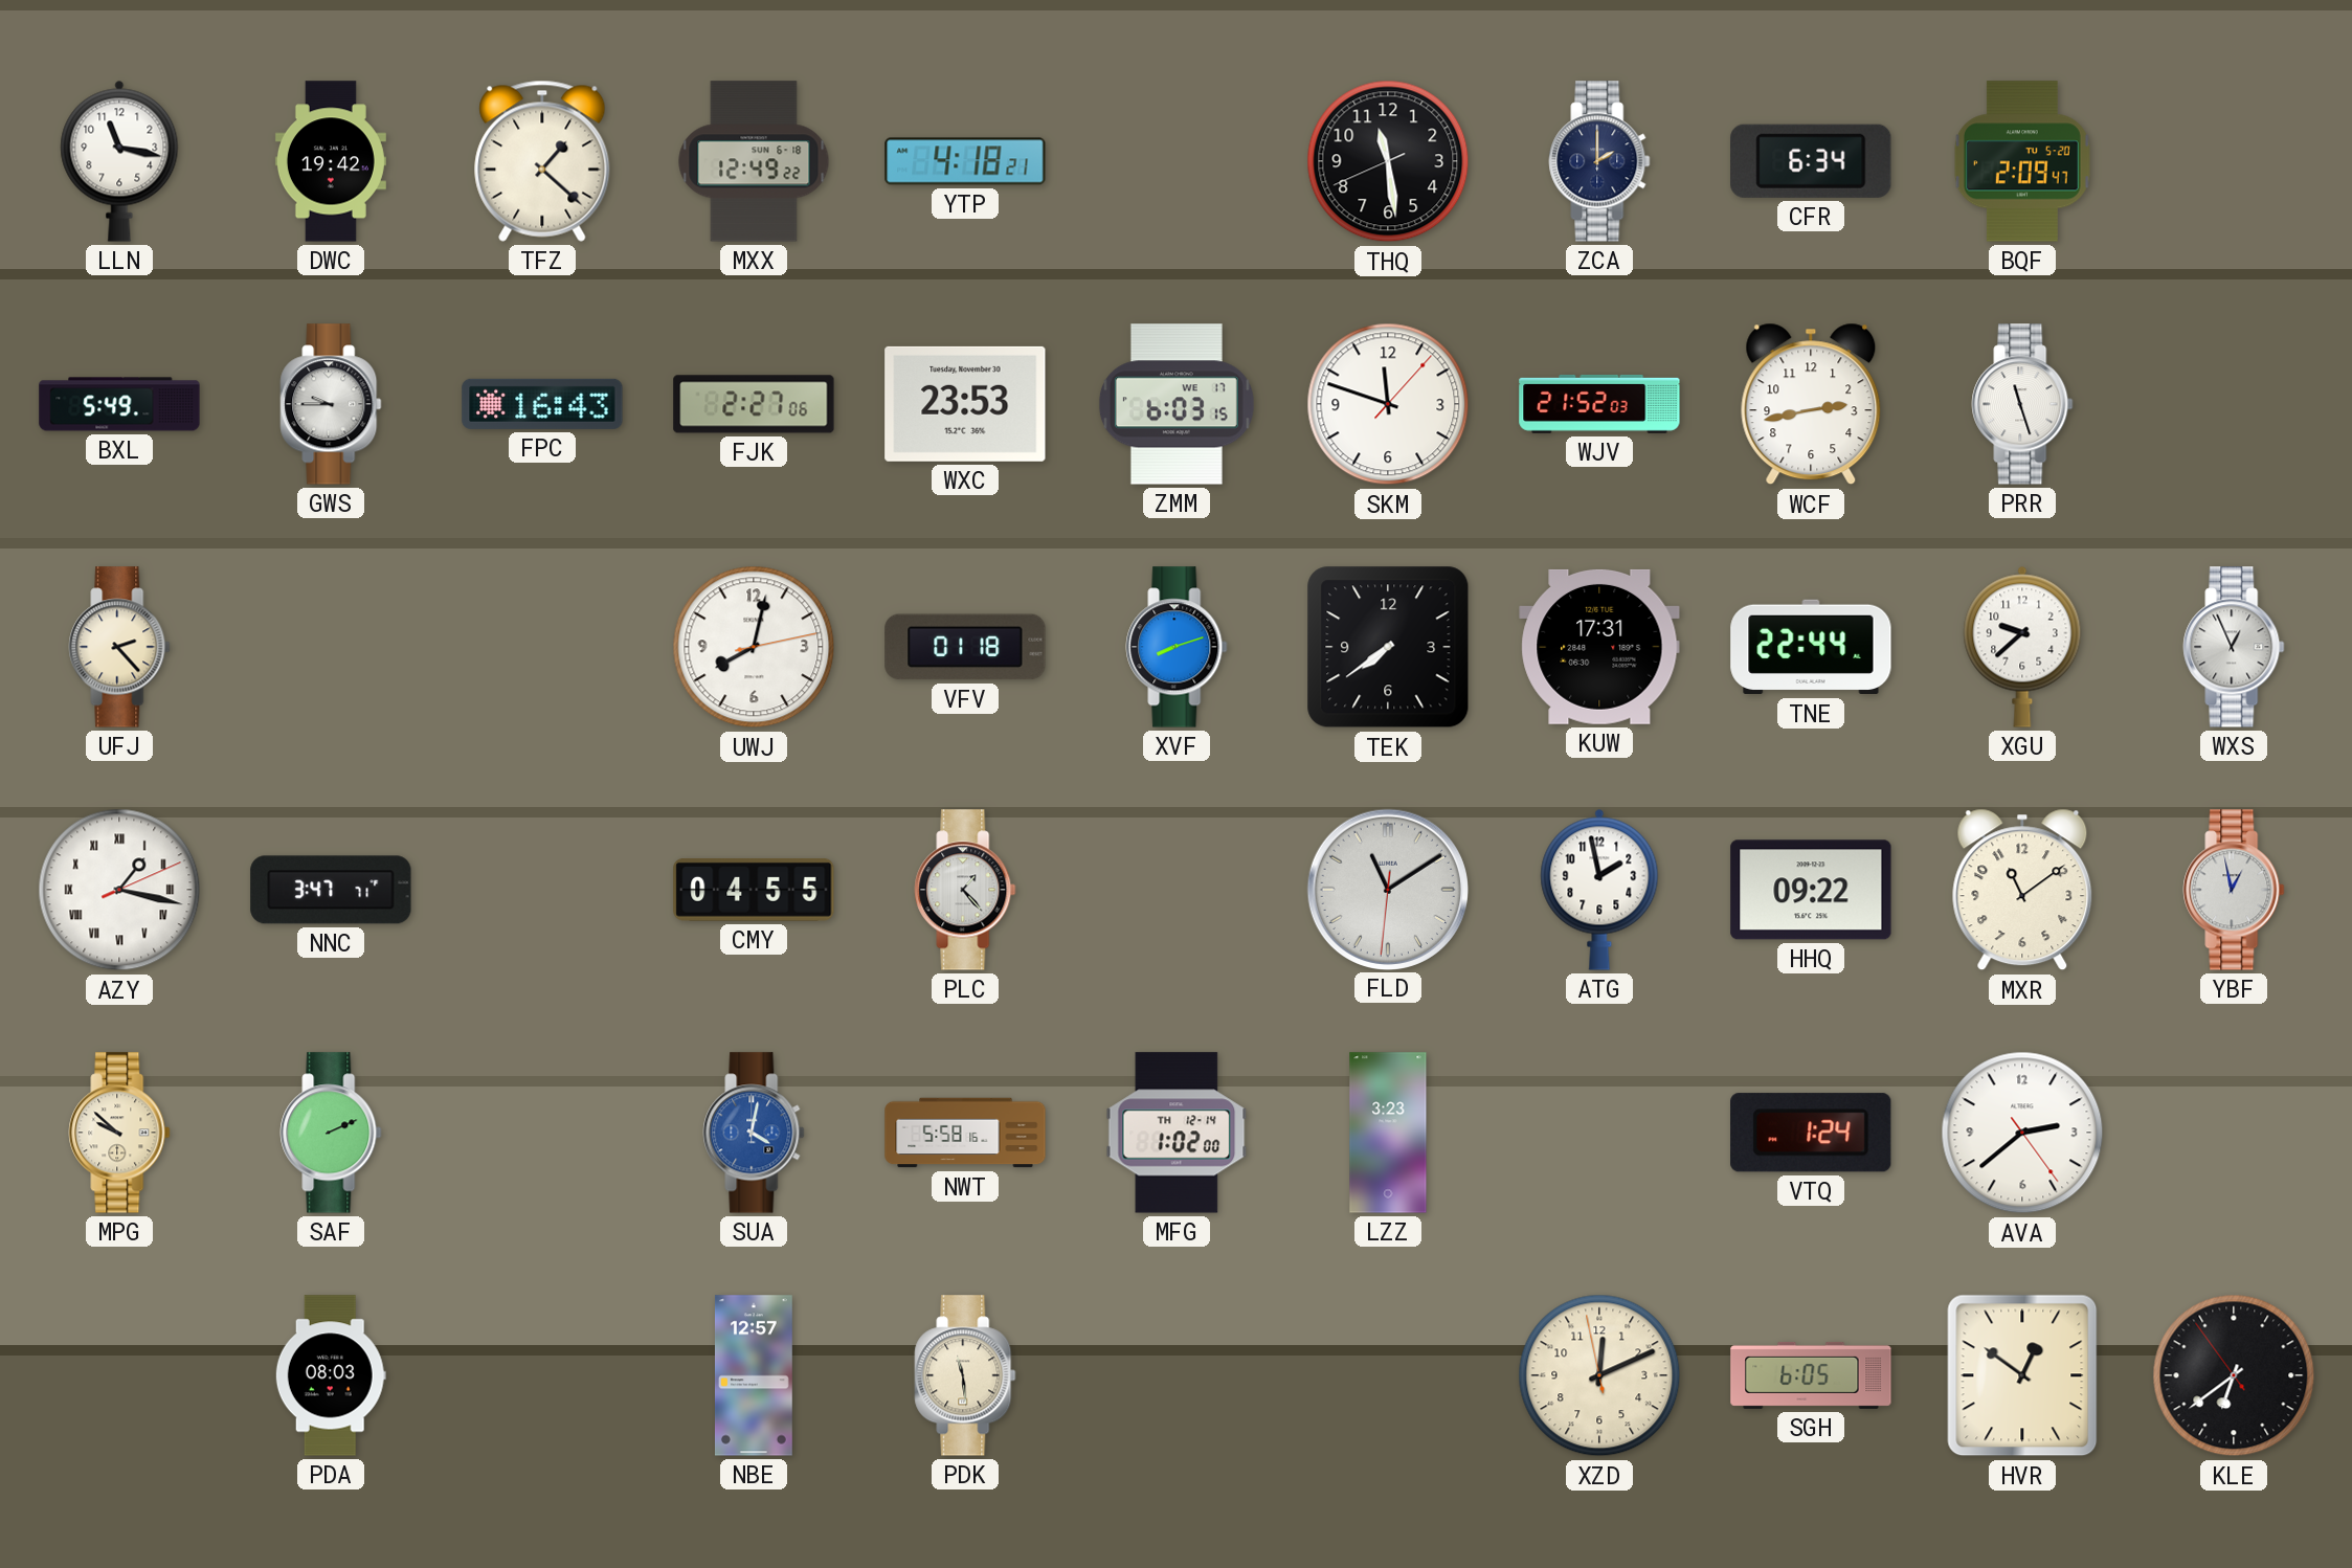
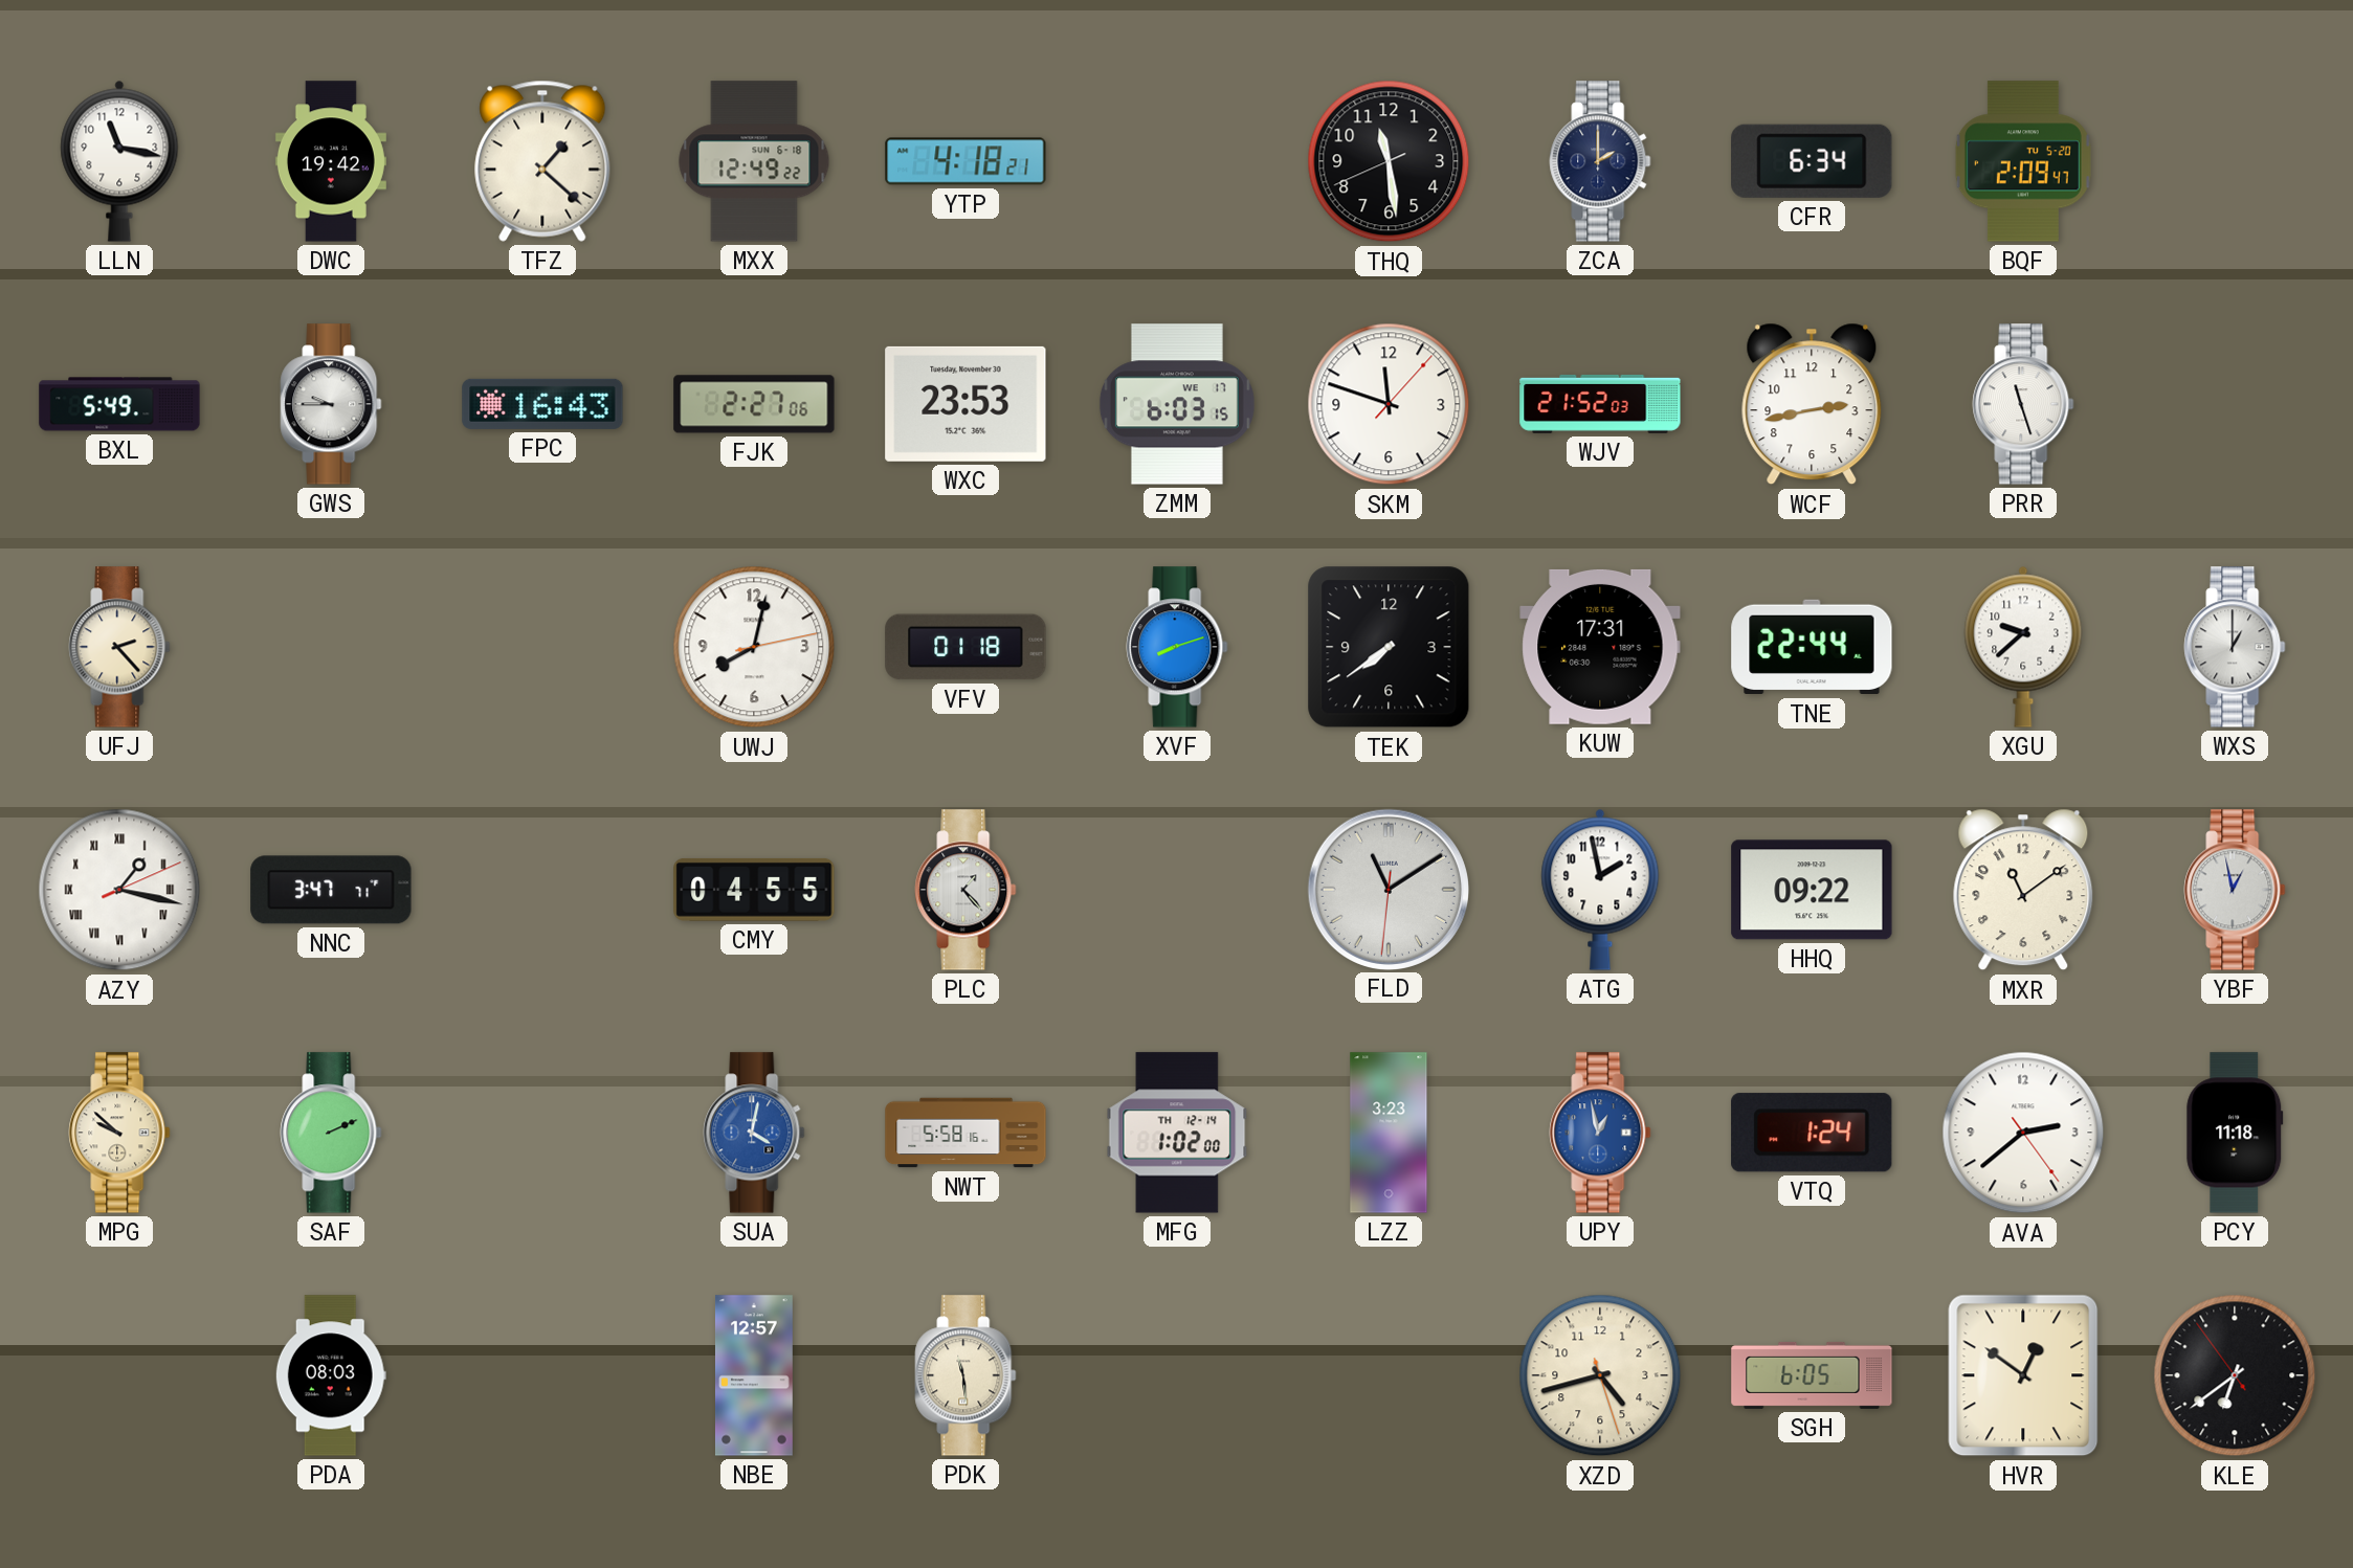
WXS: 12:56 -> 1:00
UPY: none -> 12:58
PCY: none -> 11:18
XZD: 12:10 -> 4:42
